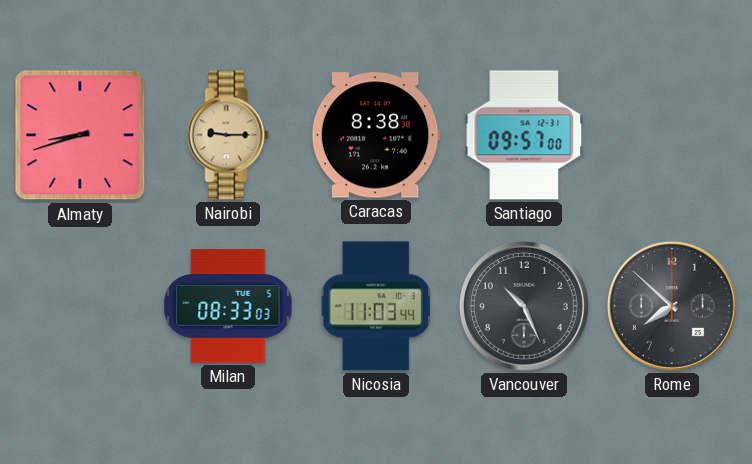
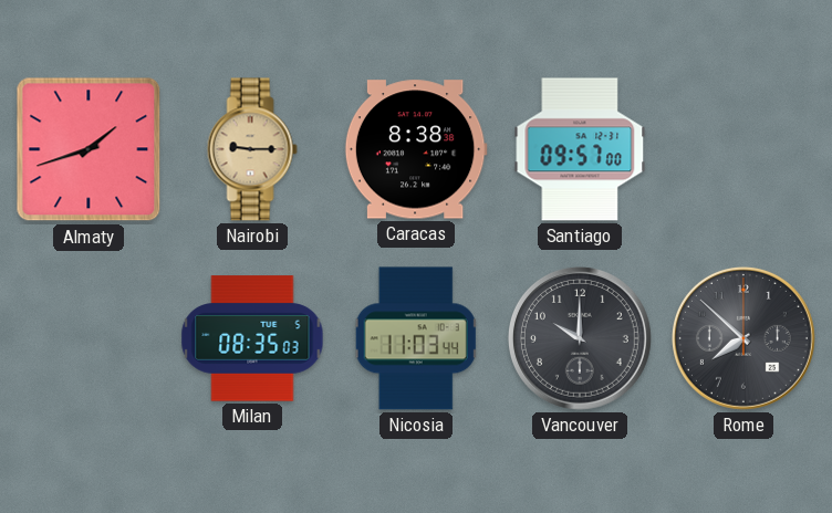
Almaty: 8:42 -> 1:42
Milan: 08:33 -> 08:35
Vancouver: 10:26 -> 10:00
